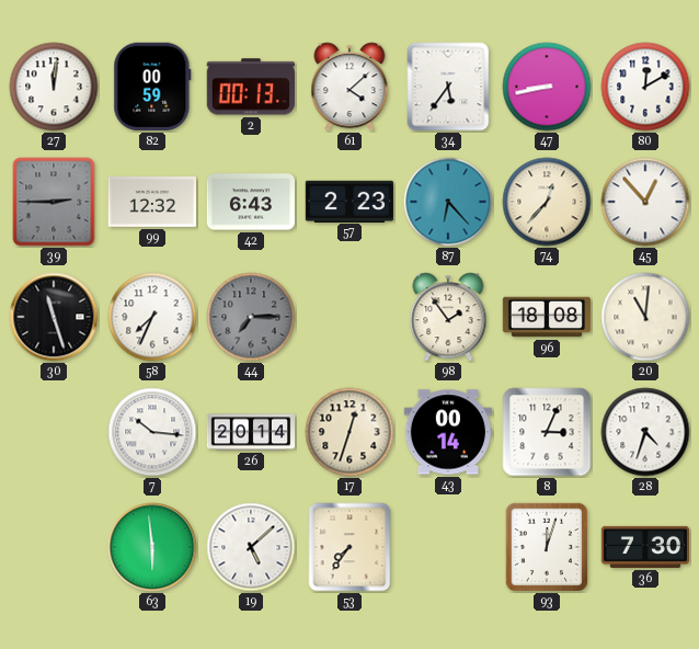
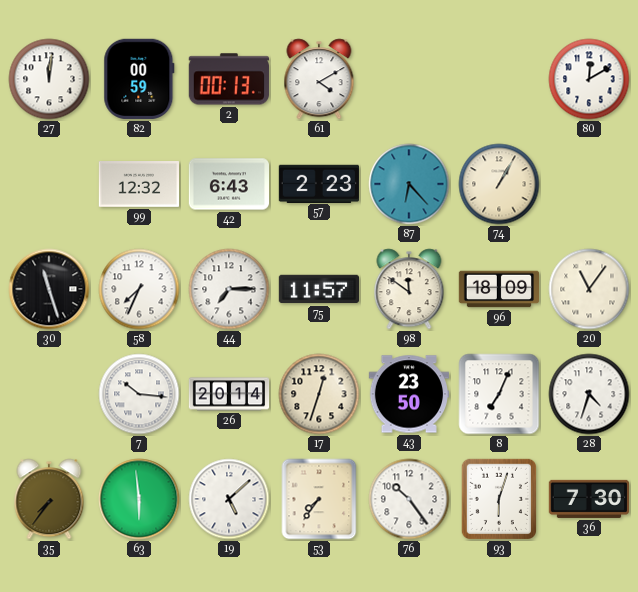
61: 4:08 -> 4:10
34: 5:36 -> none
47: 8:43 -> none
39: 2:45 -> none
74: 12:37 -> 1:05
45: 12:53 -> none
44 dial: grey -> white
75: none -> 11:57
98: 1:54 -> 11:51
96: 18:08 -> 18:09
20: 11:01 -> 11:06
43: 00:14 -> 23:50
8: 3:04 -> 7:04
35: none -> 7:36
76: none -> 10:24
93: 12:03 -> 6:03
